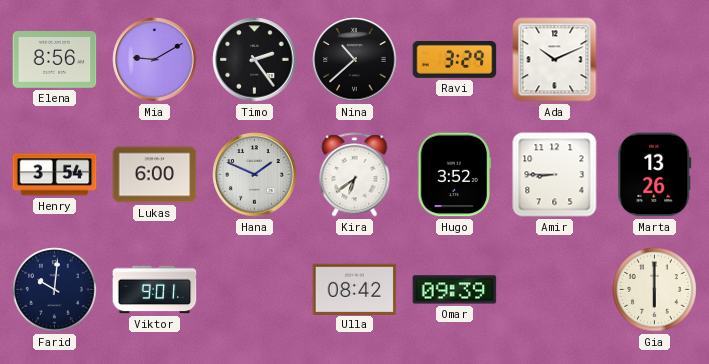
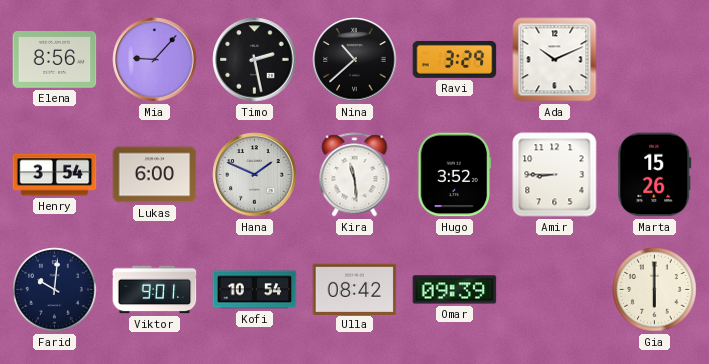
Mia: 9:10 -> 9:07
Timo: 2:24 -> 2:28
Kira: 6:39 -> 11:29
Marta: 13:26 -> 15:26
Kofi: none -> 10:54
